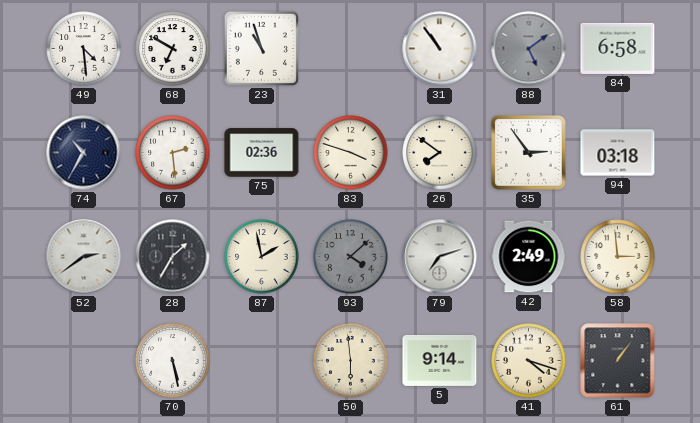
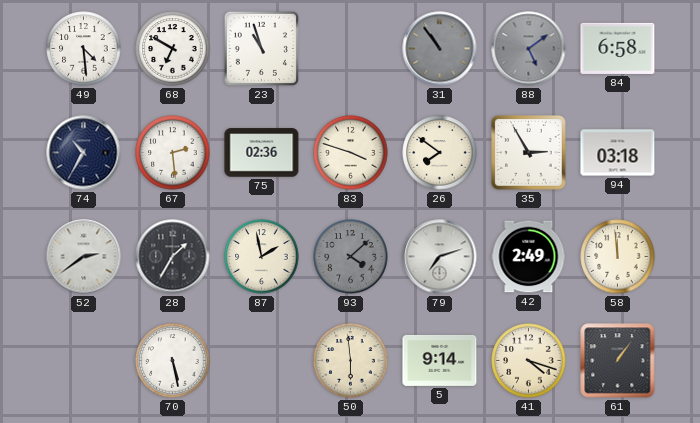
31 dial: white -> grey
35: 2:54 -> 2:55
58: 2:59 -> 11:59
